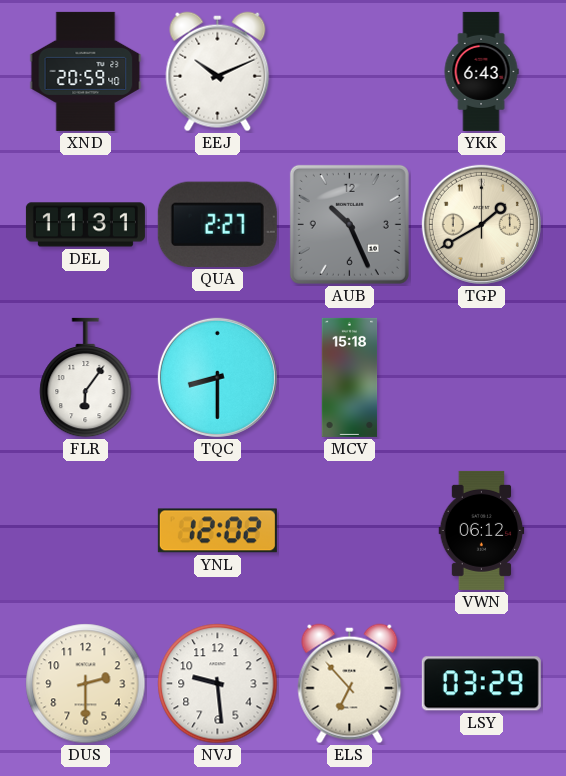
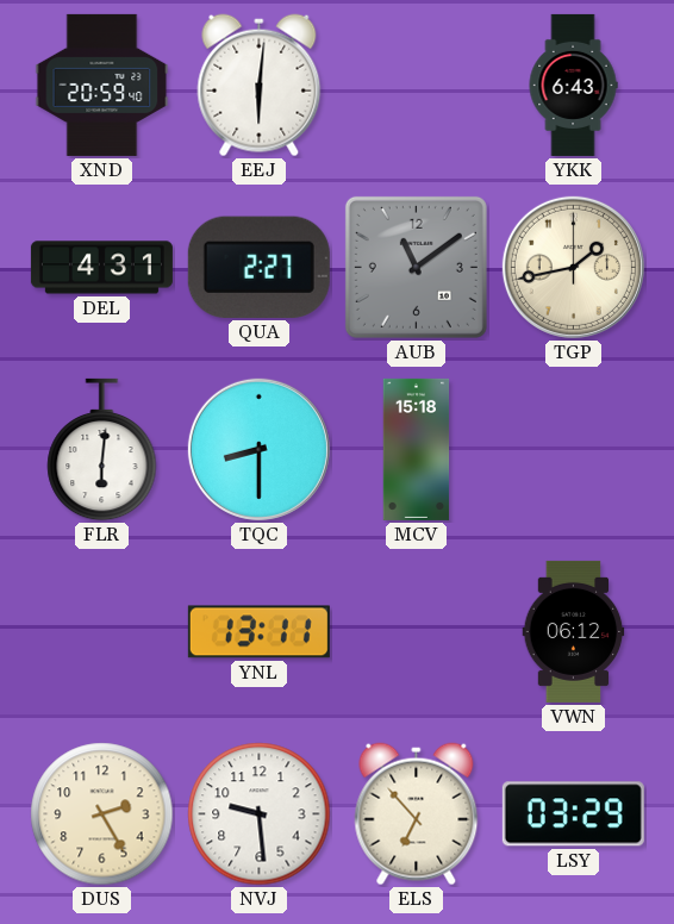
EEJ: 10:11 -> 6:01
DEL: 11:31 -> 4:31
AUB: 10:26 -> 11:09
TGP: 1:40 -> 1:43
FLR: 6:06 -> 6:01
YNL: 12:02 -> 13:11
DUS: 2:30 -> 2:25
